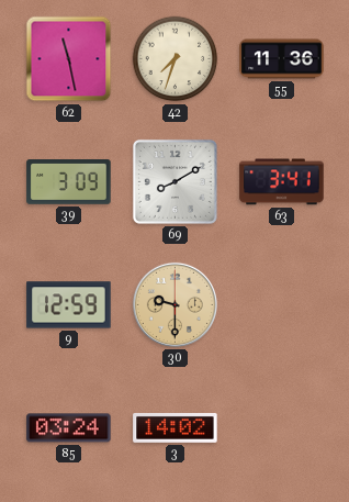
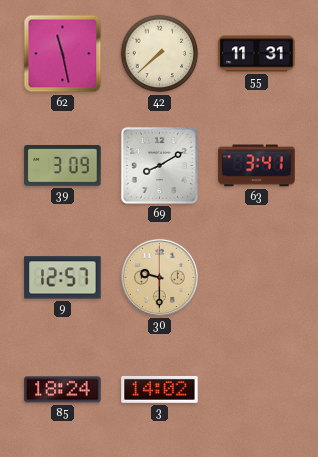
42: 7:33 -> 7:38
55: 11:36 -> 11:31
9: 12:59 -> 12:57
85: 03:24 -> 18:24
